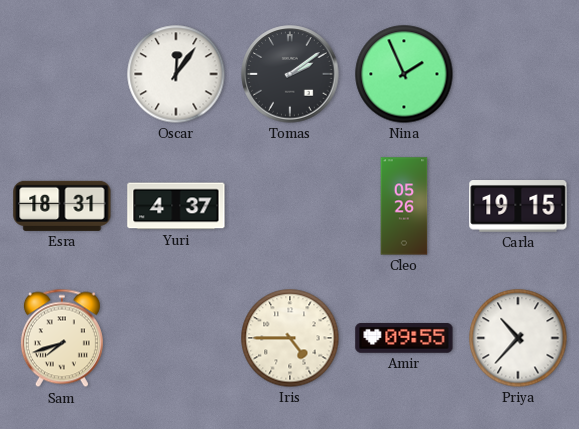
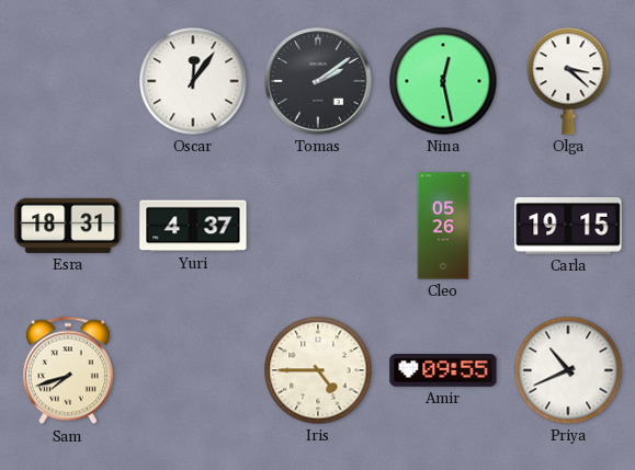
Nina: 1:56 -> 12:28
Olga: none -> 3:22
Priya: 10:37 -> 10:41
